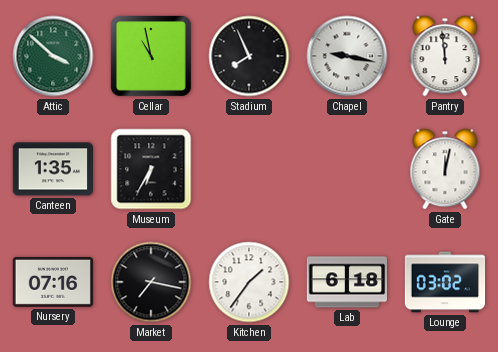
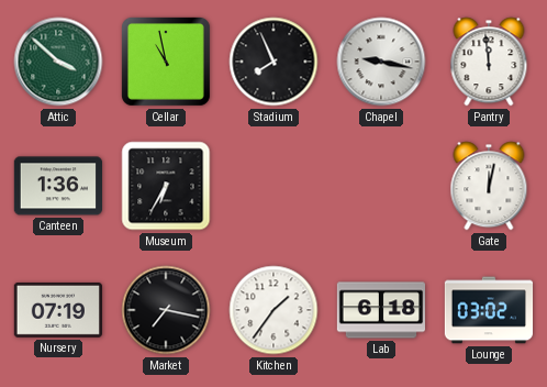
Canteen: 1:35 -> 1:36
Nursery: 07:16 -> 07:19
